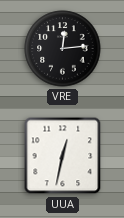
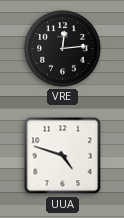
UUA: 12:32 -> 4:48
